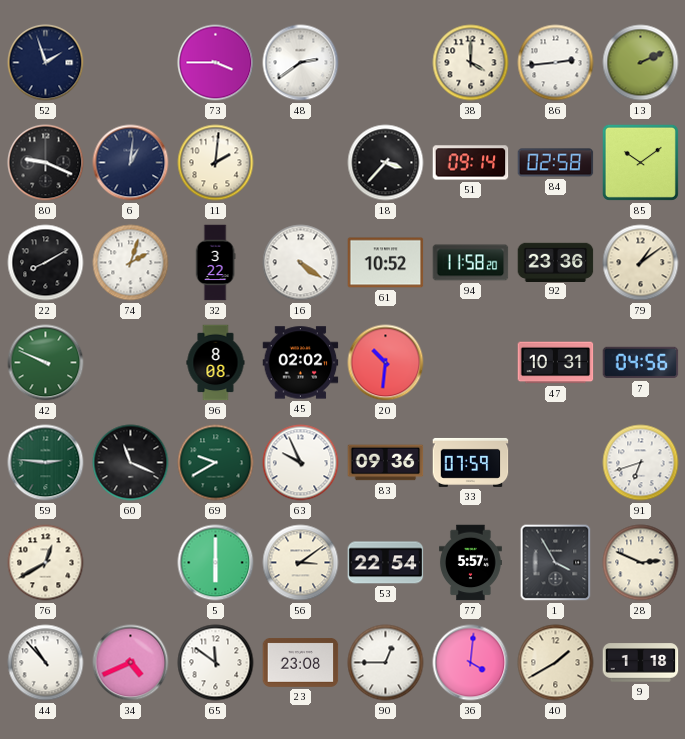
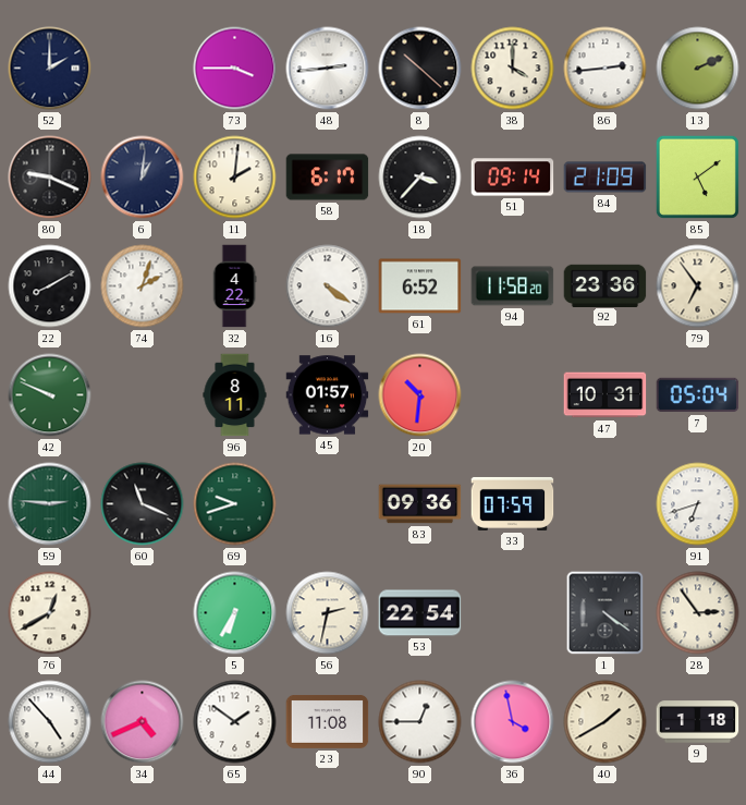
52: 1:57 -> 2:00
48: 2:39 -> 2:44
8: none -> 10:22
58: none -> 6:17
84: 02:58 -> 21:09
85: 10:09 -> 5:09
32: 3:22 -> 4:22
61: 10:52 -> 6:52
79: 1:09 -> 6:54
96: 8:08 -> 8:11
45: 02:02 -> 01:57
7: 04:56 -> 05:04
69: 9:40 -> 9:42
63: 9:56 -> none
5: 6:00 -> 6:35
56: 3:09 -> 2:32
77: 5:57 -> none
1: 3:55 -> 4:21
28: 2:49 -> 2:54
44: 10:53 -> 4:53
65: 11:51 -> 1:51
23: 23:08 -> 11:08
36: 4:01 -> 3:58
